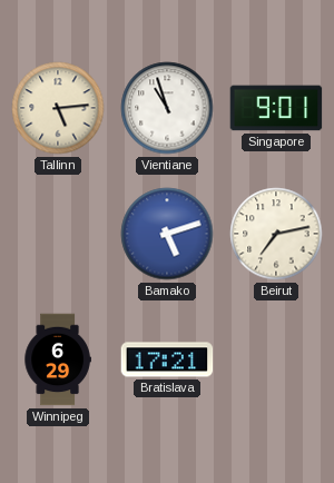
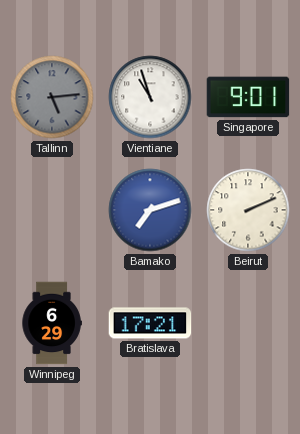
Tallinn dial: cream -> grey
Bamako: 5:12 -> 7:12
Beirut: 7:13 -> 2:11
